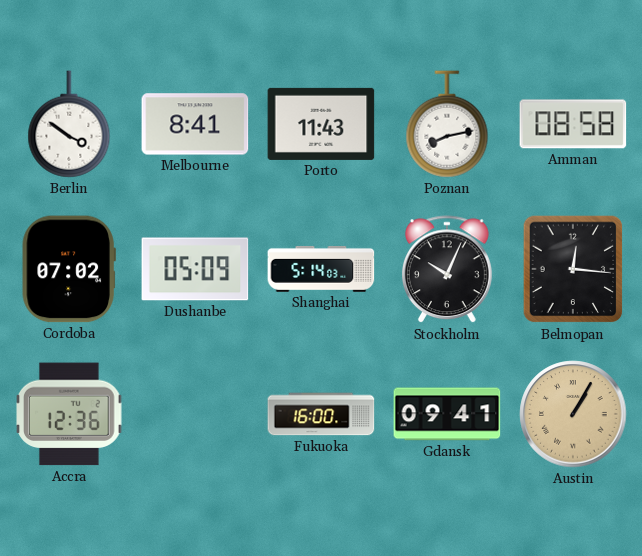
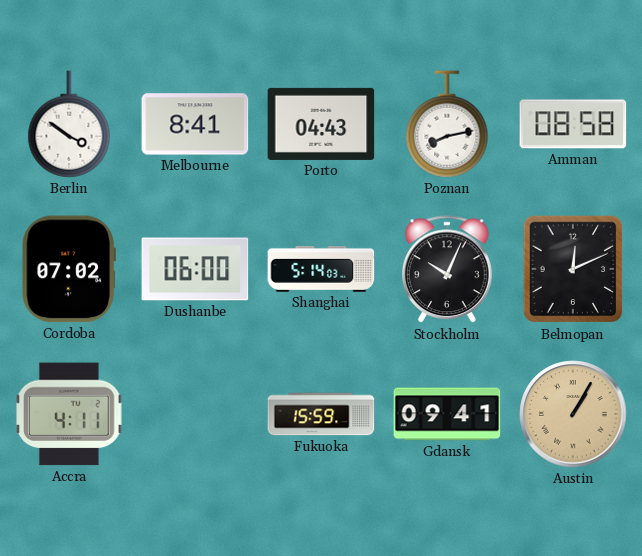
Porto: 11:43 -> 04:43
Dushanbe: 05:09 -> 06:00
Belmopan: 12:16 -> 12:11
Accra: 12:36 -> 4:11
Fukuoka: 16:00 -> 15:59
